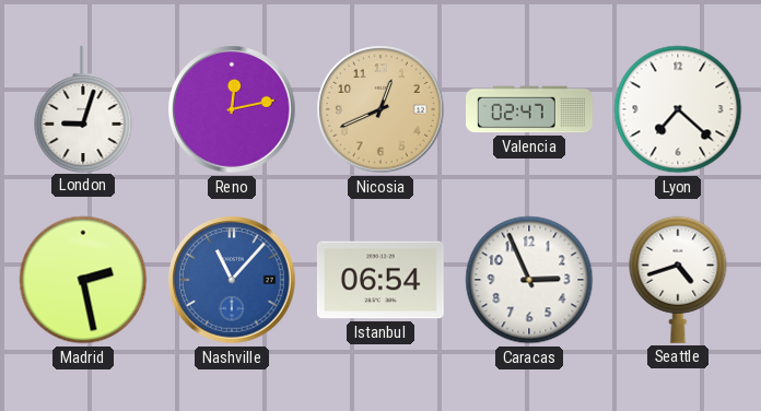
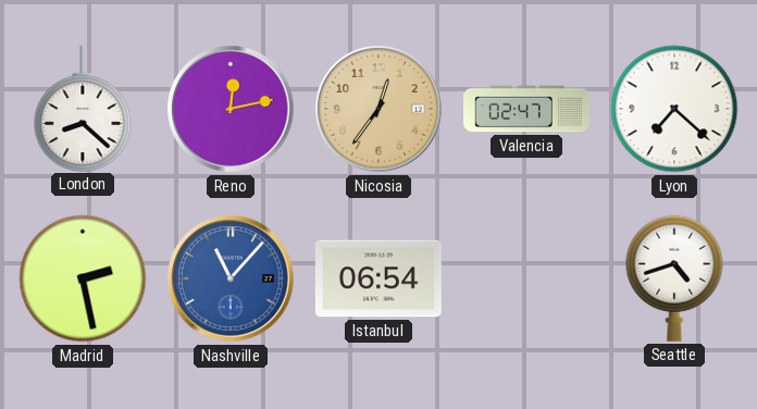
London: 9:03 -> 8:22
Nicosia: 12:41 -> 12:36
Caracas: 2:56 -> none
